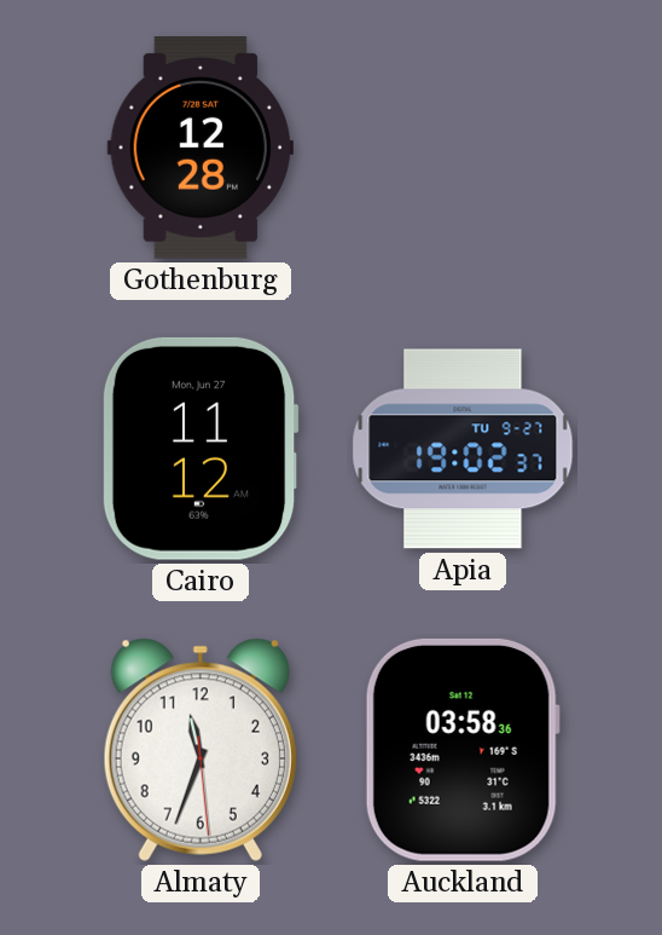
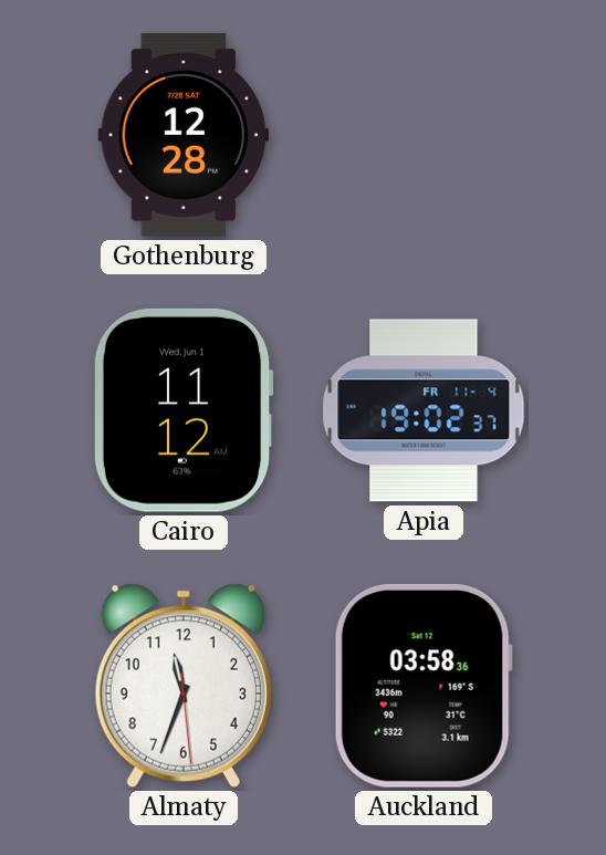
Cairo date: Mon, Jun 27 -> Wed, Jun 1
Apia date: TU 9-27 -> FR 11-4
